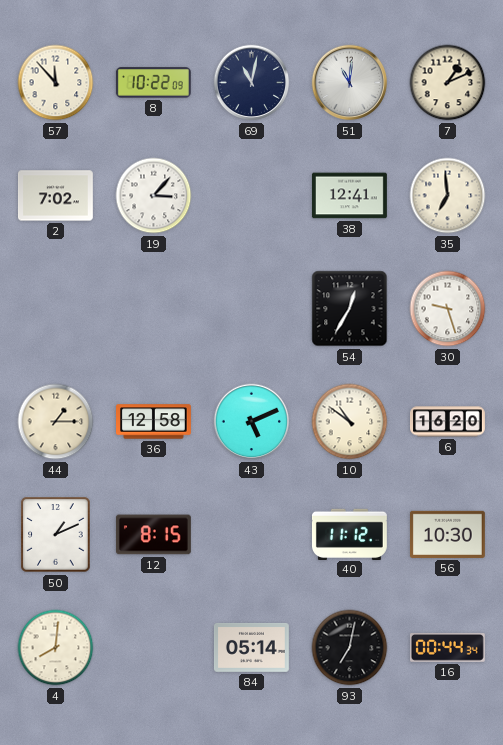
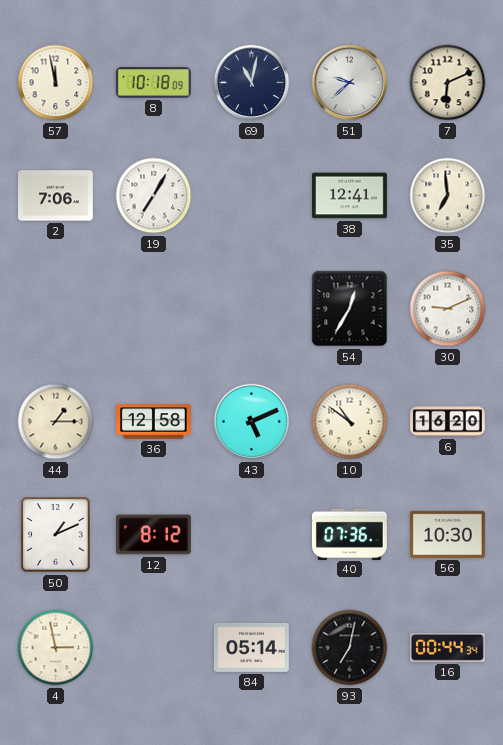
57: 11:53 -> 11:58
8: 10:22 -> 10:18
51: 11:01 -> 9:38
7: 1:11 -> 6:11
2: 7:02 -> 7:06
19: 3:07 -> 7:05
30: 9:27 -> 9:11
12: 8:15 -> 8:12
40: 11:12 -> 07:36
4: 8:01 -> 2:58
